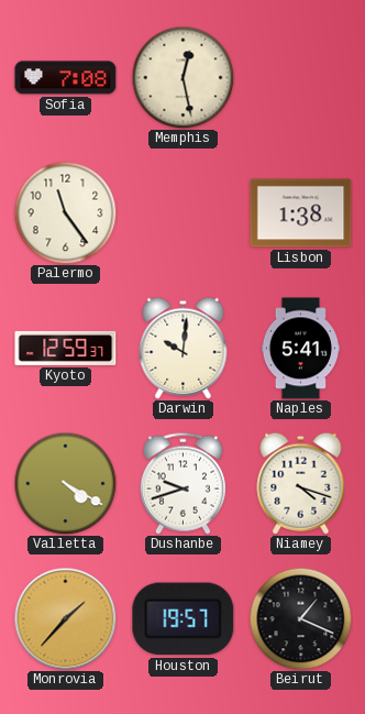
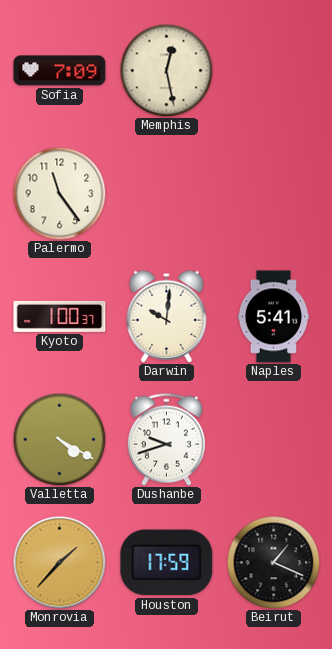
Sofia: 7:08 -> 7:09
Lisbon: 1:38 -> none
Kyoto: 12:59 -> 1:00
Niamey: 4:18 -> none
Houston: 19:57 -> 17:59
